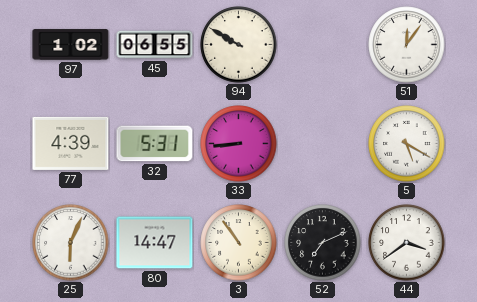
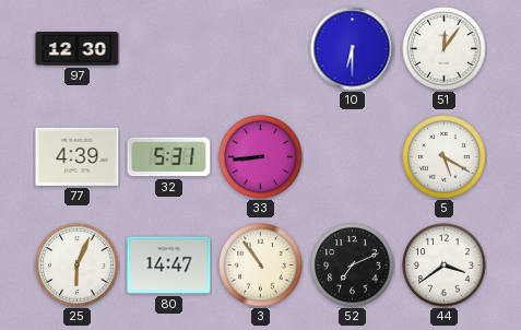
97: 1:02 -> 12:30
45: 06:55 -> none
94: 9:50 -> none
10: none -> 6:30
